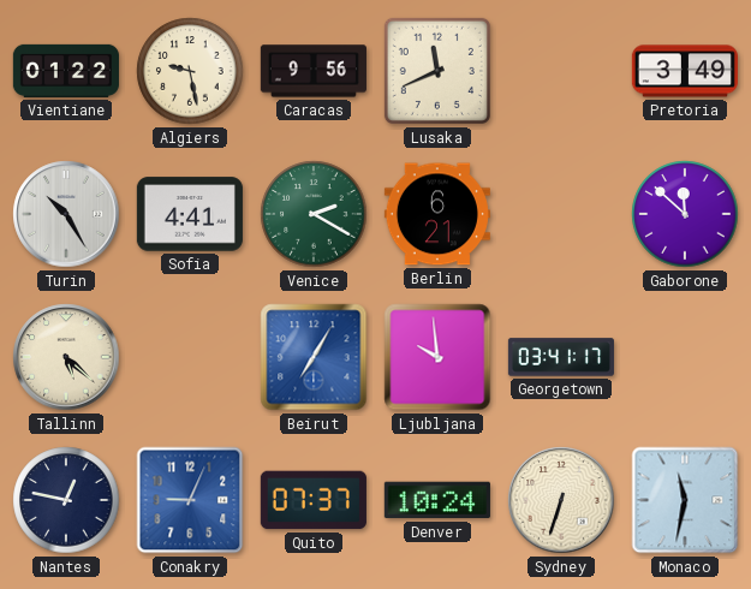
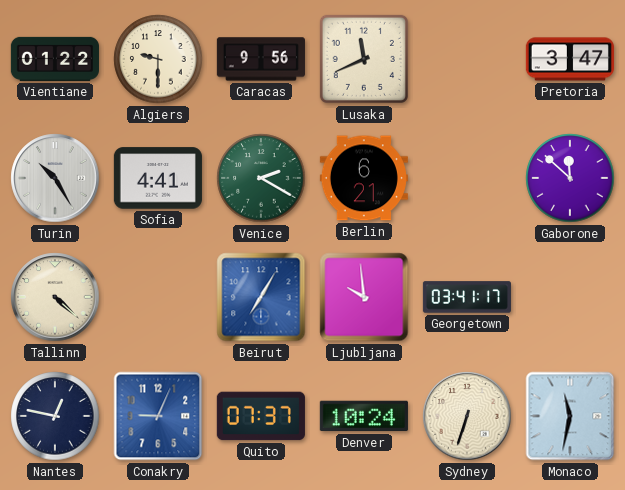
Algiers: 9:28 -> 9:30
Pretoria: 3:49 -> 3:47
Tallinn: 5:22 -> 4:22
